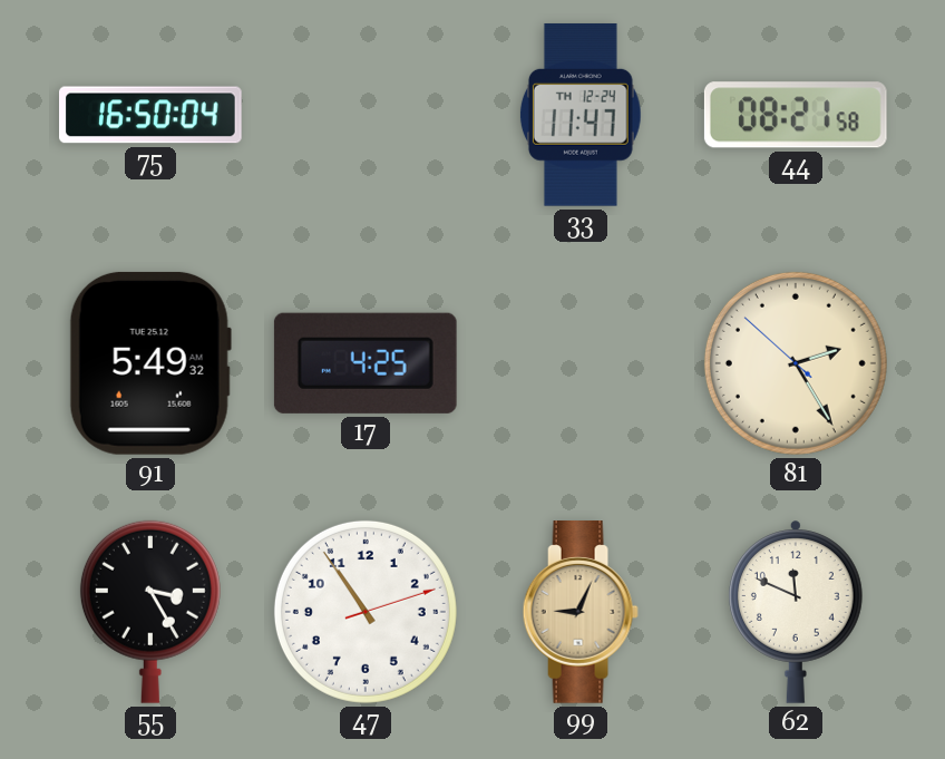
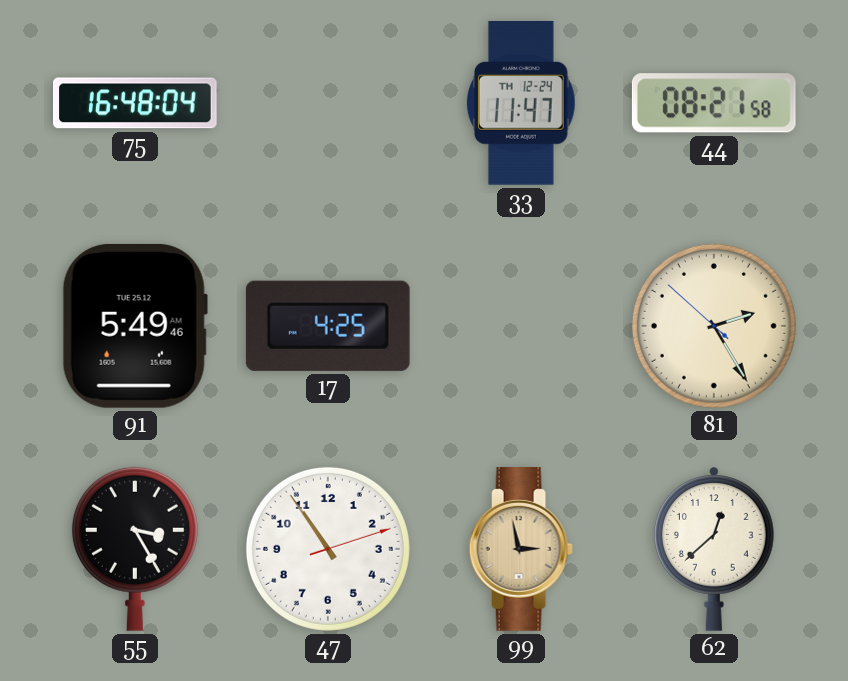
75: 16:50 -> 16:48
91: 5:49:32 -> 5:49:46
99: 9:04 -> 2:58
62: 11:49 -> 12:38
